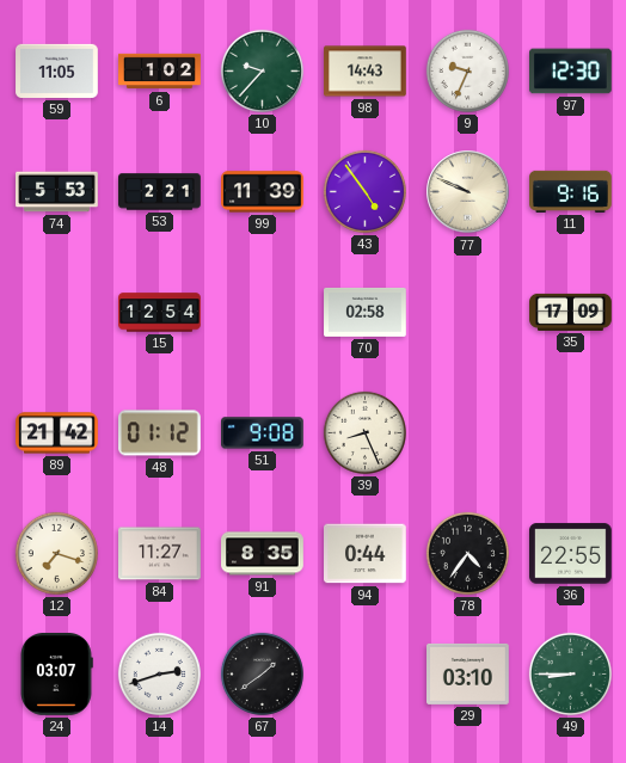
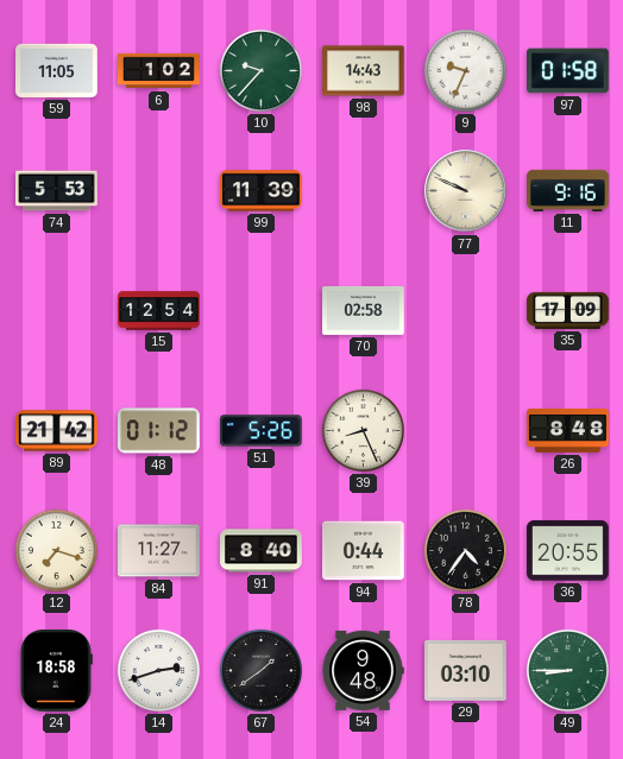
97: 12:30 -> 01:58
53: 2:21 -> none
43: 4:54 -> none
51: 9:08 -> 5:26
26: none -> 8:48
91: 8:35 -> 8:40
36: 22:55 -> 20:55
24: 03:07 -> 18:58
54: none -> 9:48
